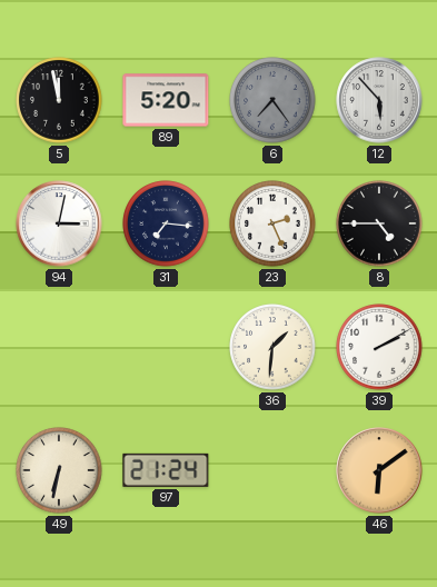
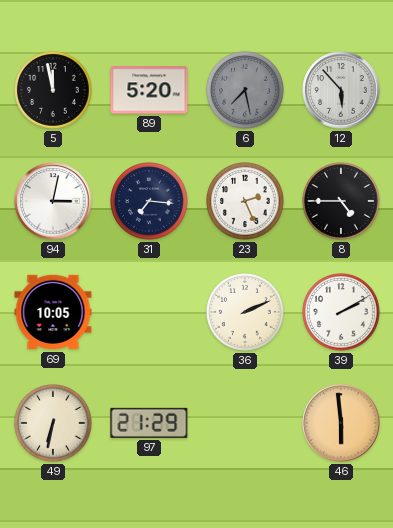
6: 7:24 -> 7:28
69: none -> 10:05
36: 1:31 -> 2:11
97: 21:24 -> 21:29
46: 6:09 -> 5:59
